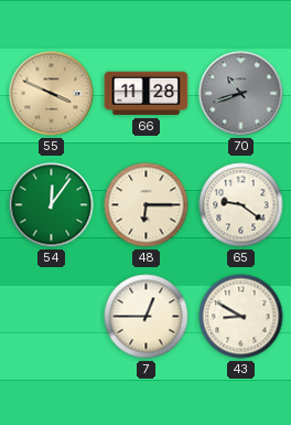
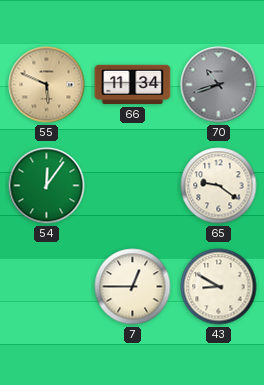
55: 3:49 -> 5:49
66: 11:28 -> 11:34
48: 6:15 -> none
